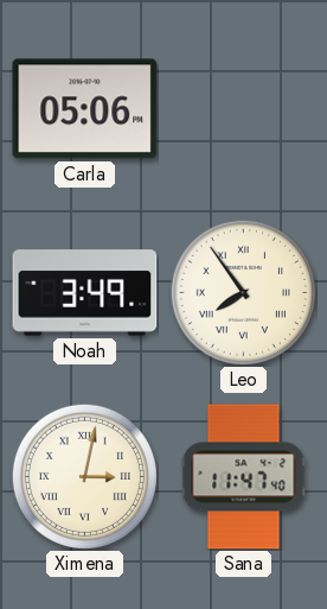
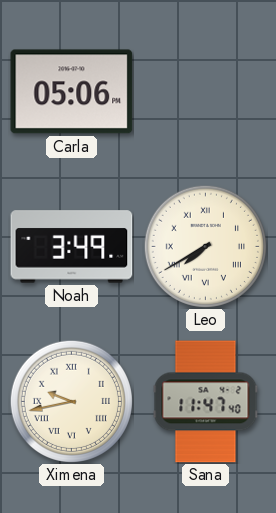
Leo: 7:54 -> 7:40
Ximena: 3:02 -> 9:43
